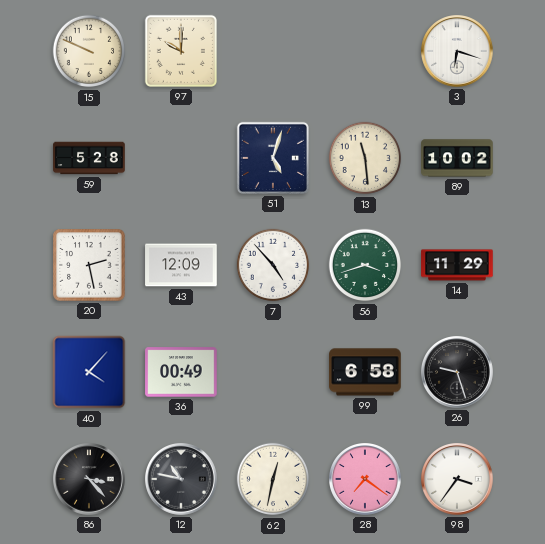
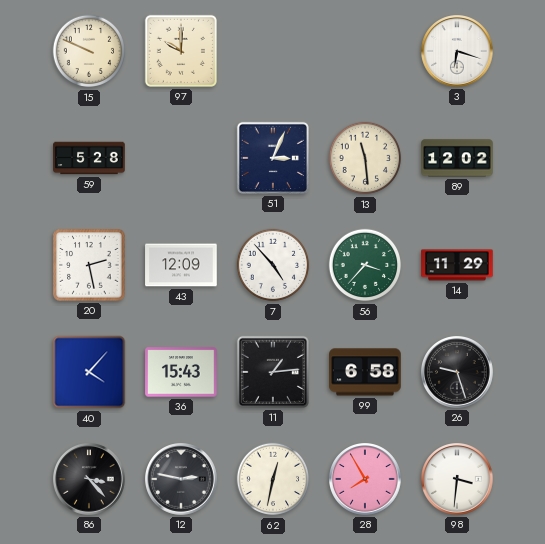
51: 5:03 -> 3:04
89: 10:02 -> 12:02
56: 3:42 -> 3:37
36: 00:49 -> 15:43
11: none -> 1:14
12: 10:47 -> 2:47
28: 7:21 -> 7:55
98: 3:36 -> 3:31
